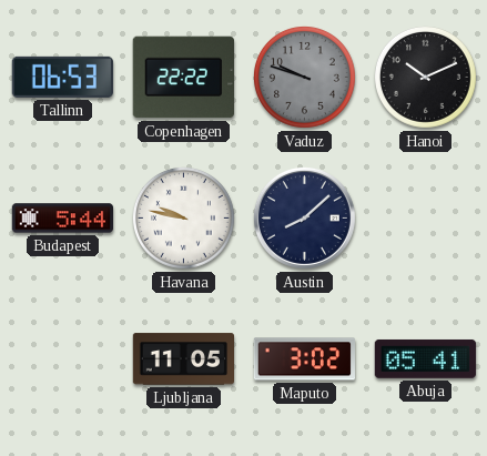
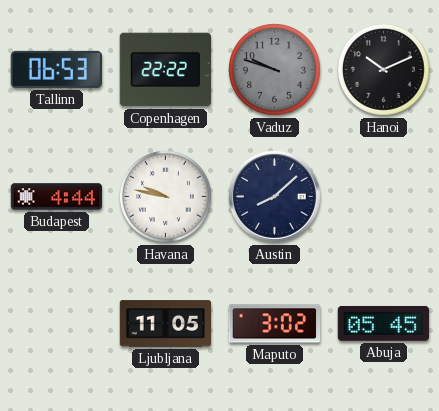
Budapest: 5:44 -> 4:44
Abuja: 05:41 -> 05:45
